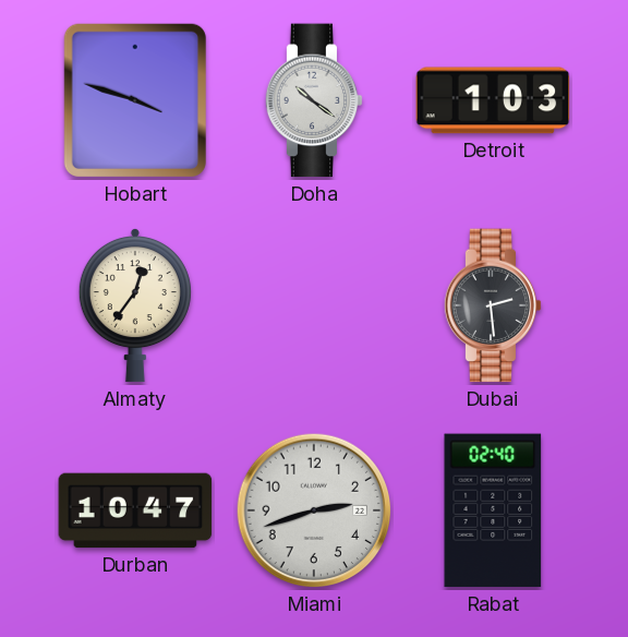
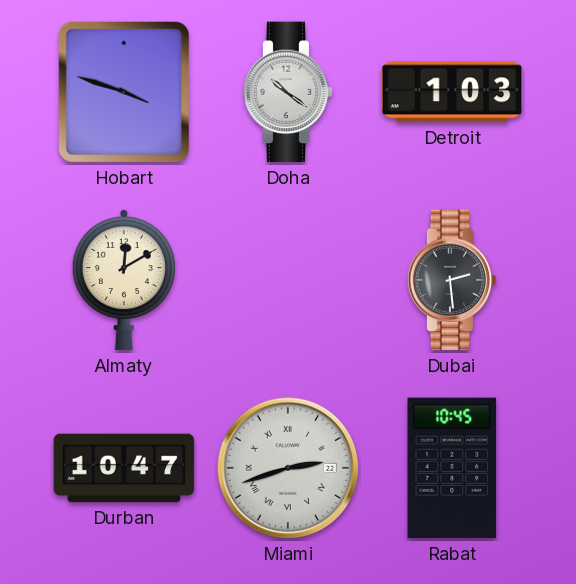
Almaty: 12:36 -> 12:10
Miami numerals: Arabic -> Roman
Rabat: 02:40 -> 10:45
